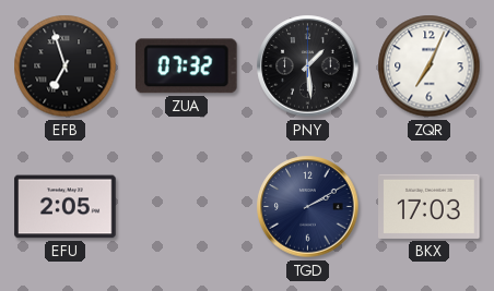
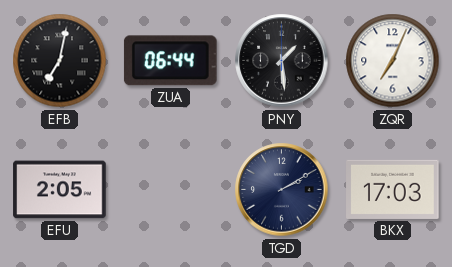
EFB: 6:57 -> 7:02
ZUA: 07:32 -> 06:44
